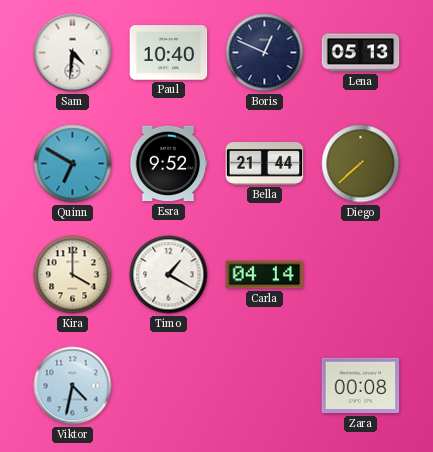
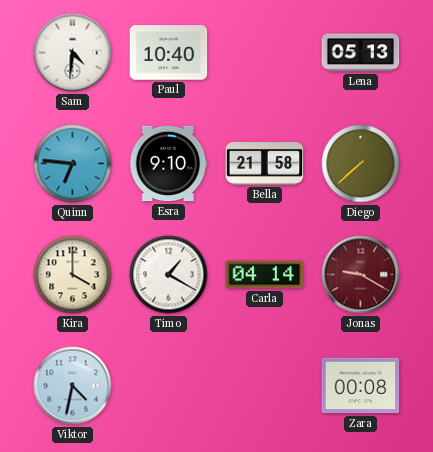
Boris: 12:49 -> none
Quinn: 6:50 -> 6:46
Esra: 9:52 -> 9:10
Bella: 21:44 -> 21:58
Jonas: none -> 9:20
